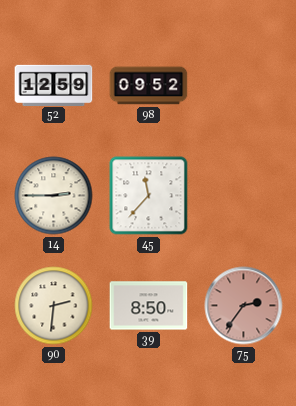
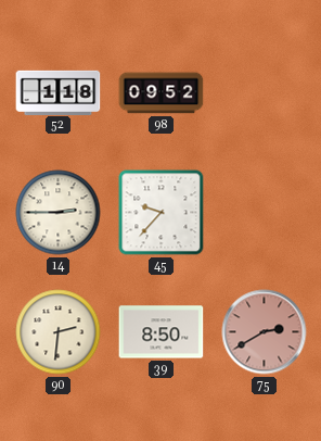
52: 12:59 -> 1:18
45: 11:37 -> 9:37
75: 2:36 -> 2:40
